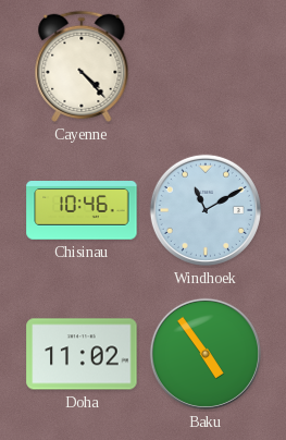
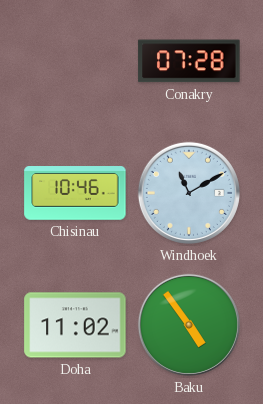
Cayenne: 4:23 -> none
Conakry: none -> 07:28
